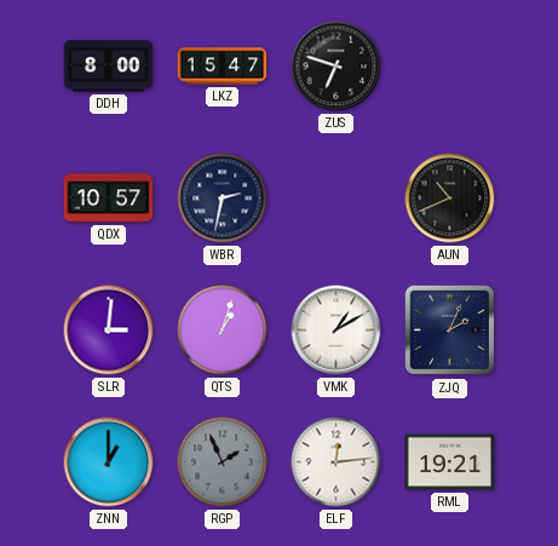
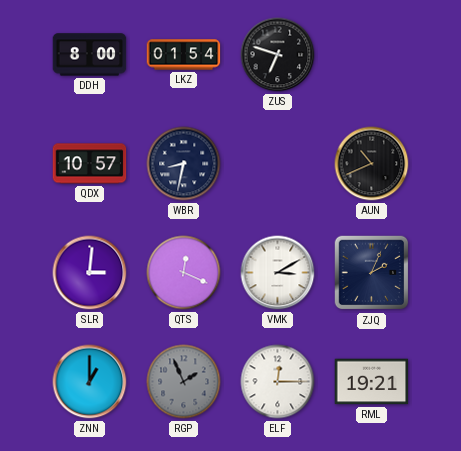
LKZ: 15:47 -> 01:54
WBR: 2:32 -> 8:32
QTS: 1:03 -> 12:19
VMK: 1:10 -> 3:10
ELF: 12:14 -> 12:15
